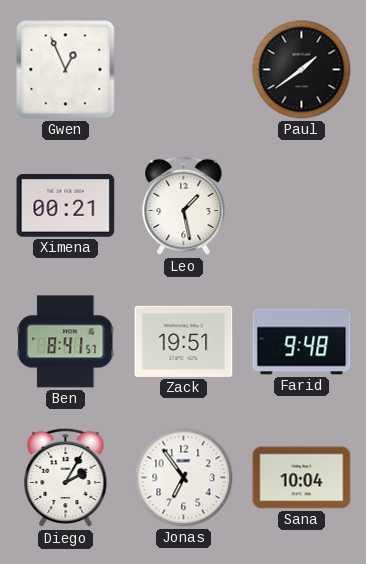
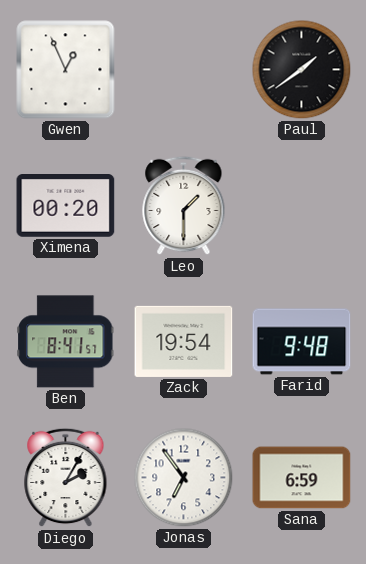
Ximena: 00:21 -> 00:20
Leo: 1:28 -> 1:30
Zack: 19:51 -> 19:54
Sana: 10:04 -> 6:59
